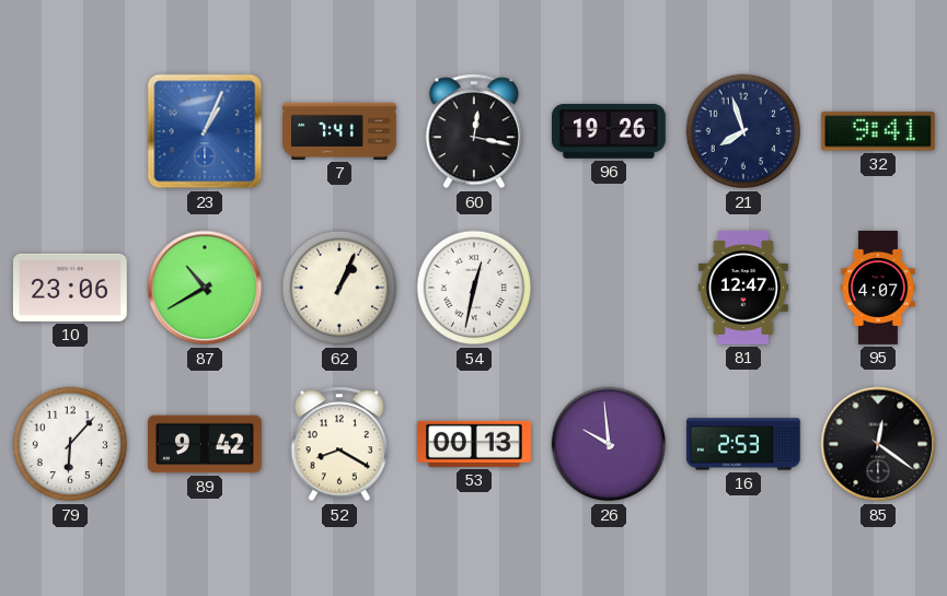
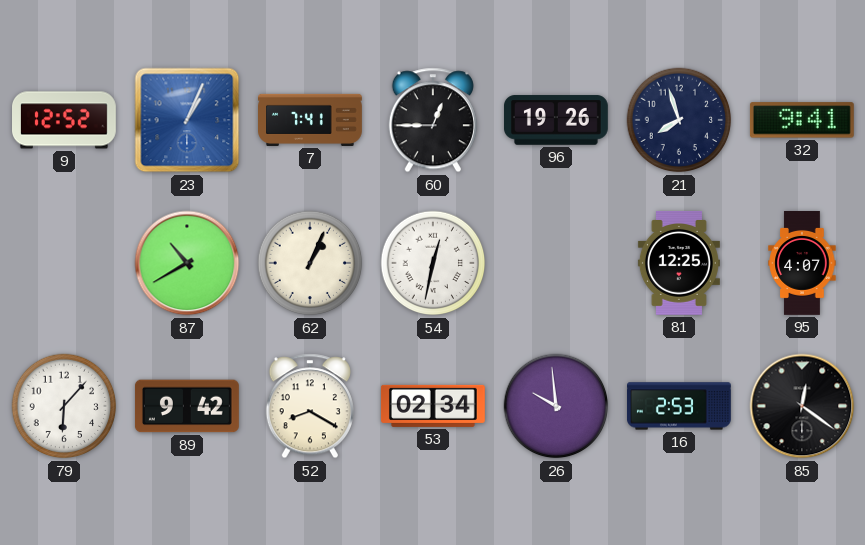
9: none -> 12:52
60: 12:17 -> 12:45
10: 23:06 -> none
81: 12:47 -> 12:25
53: 00:13 -> 02:34
